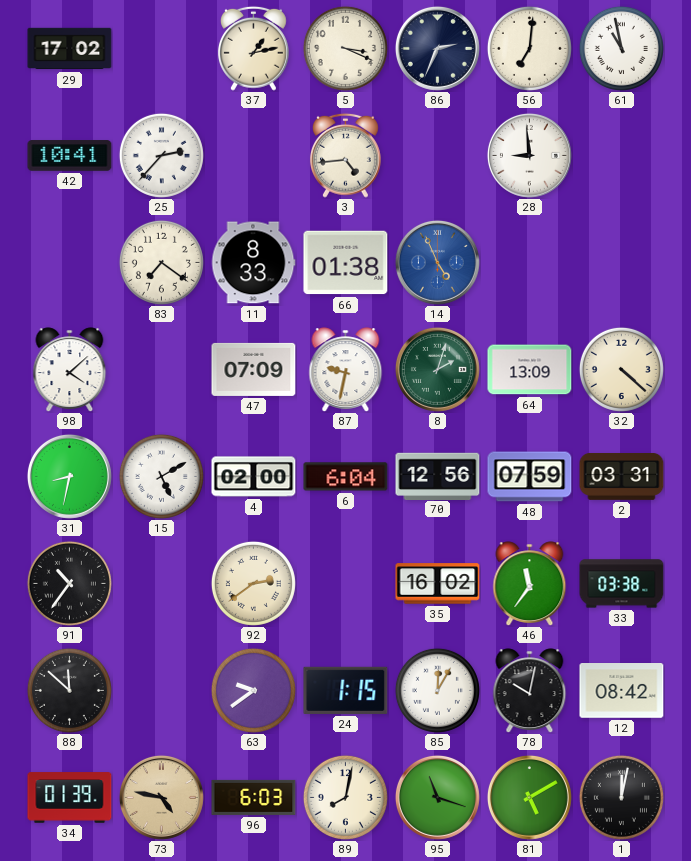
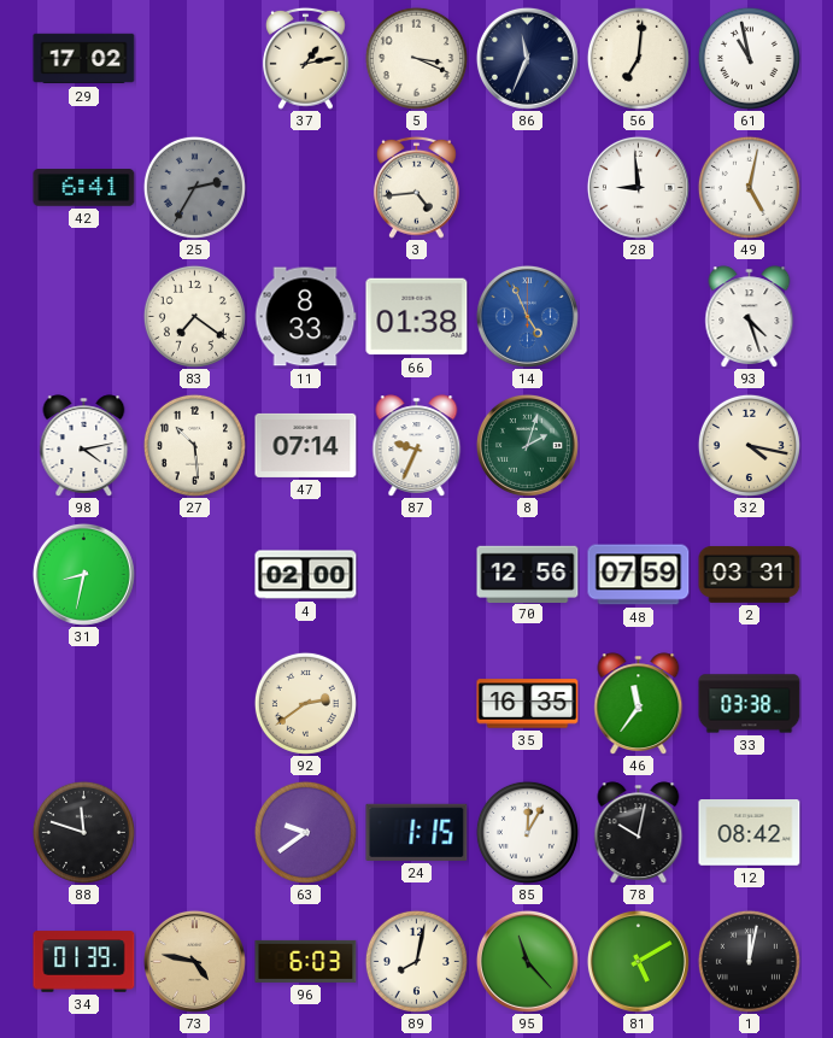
86: 2:34 -> 11:34
42: 10:41 -> 6:41
25: 2:37 -> 2:35
25 dial: white -> grey
49: none -> 5:02
93: none -> 4:27
98: 4:08 -> 4:13
27: none -> 10:29
47: 07:09 -> 07:14
87: 9:32 -> 9:34
64: 13:09 -> none
32: 4:22 -> 4:17
15: 5:10 -> none
6: 6:04 -> none
91: 10:36 -> none
35: 16:02 -> 16:35
88: 11:52 -> 11:48
95: 11:18 -> 11:23
